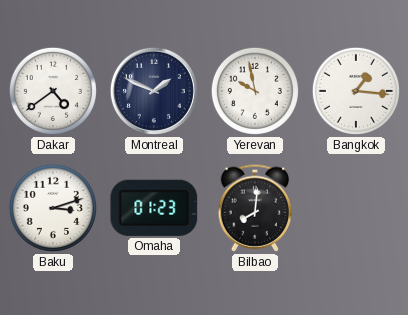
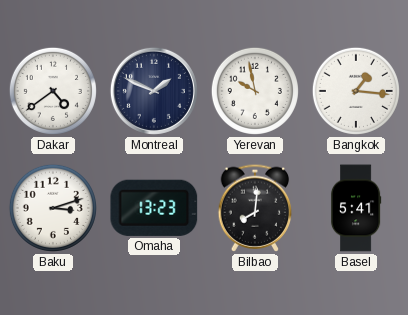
Omaha: 01:23 -> 13:23
Basel: none -> 5:41
